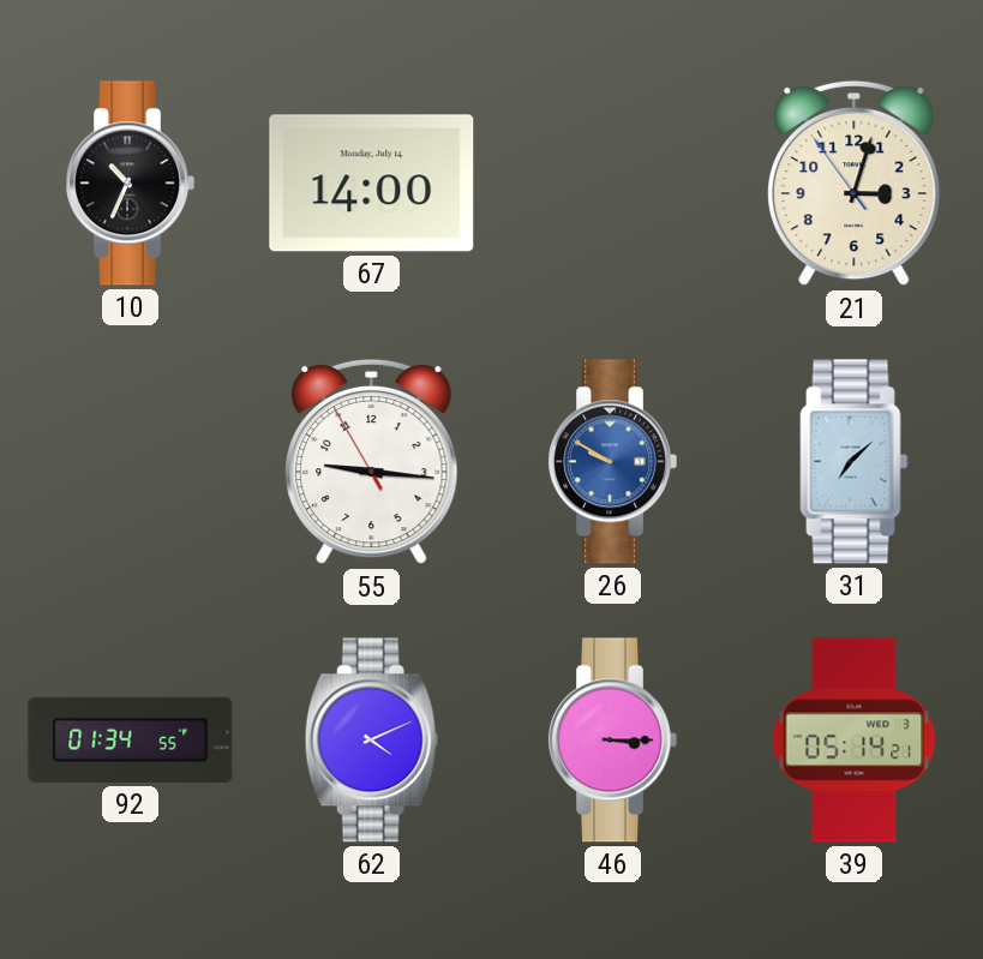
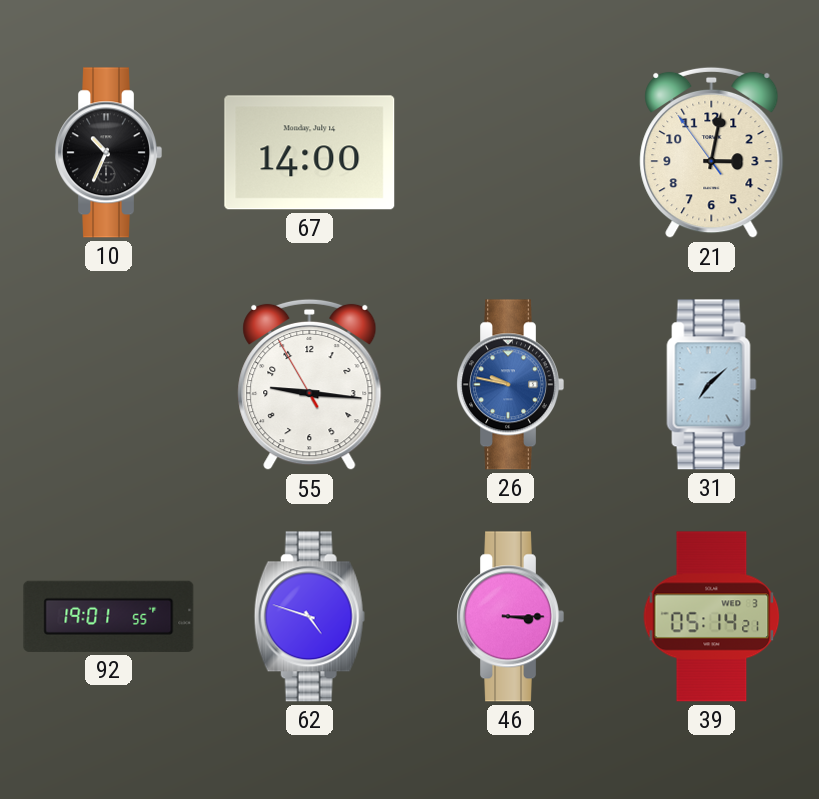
21: 3:02 -> 3:01
26: 9:50 -> 9:47
92: 01:34 -> 19:01
62: 4:11 -> 4:48
